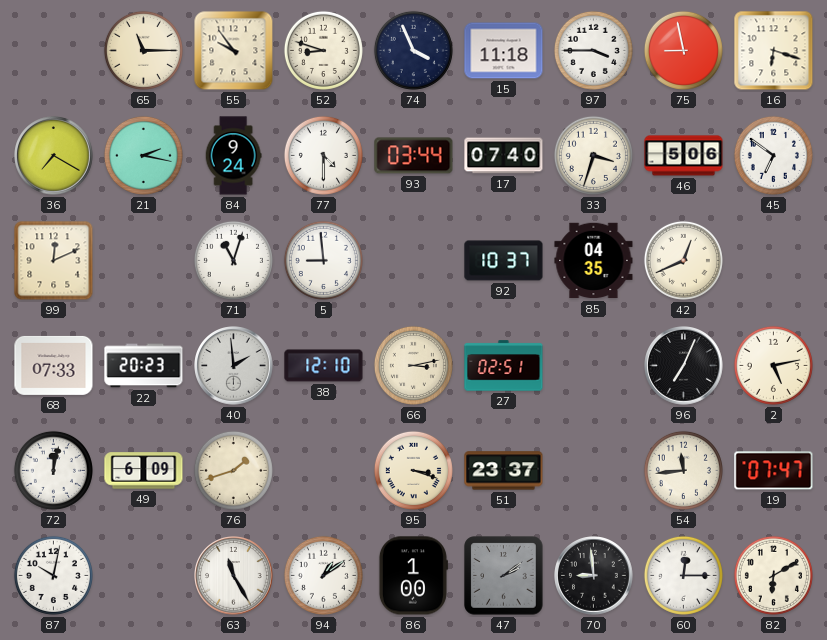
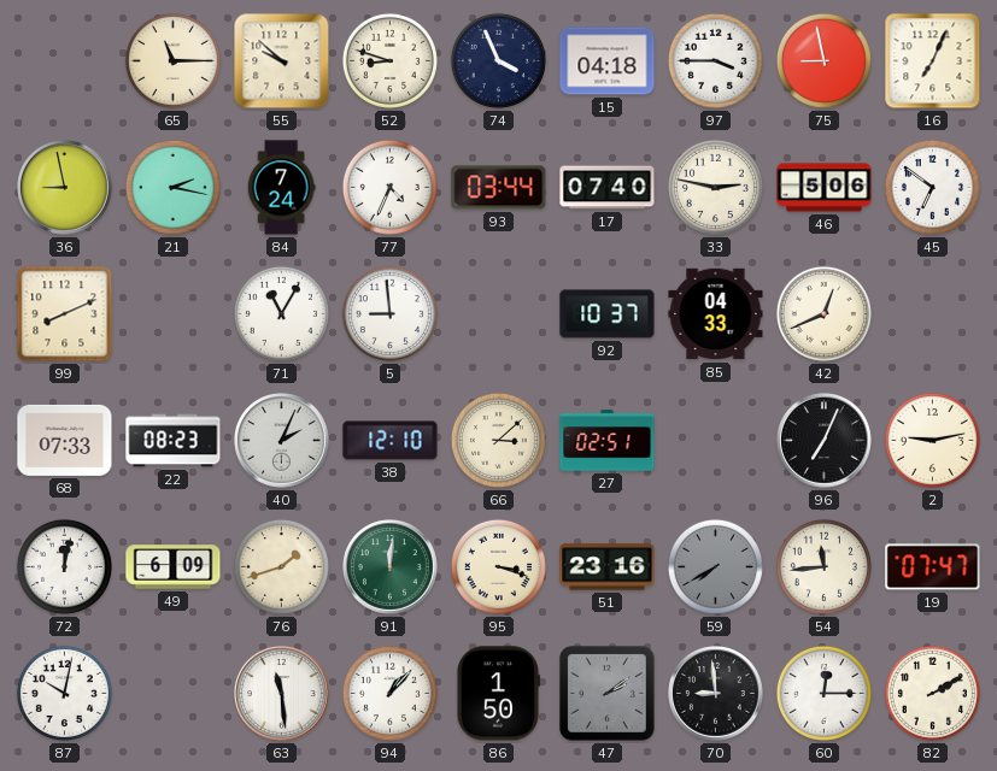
55: 9:54 -> 9:52
15: 11:18 -> 04:18
16: 6:18 -> 7:04
36: 7:20 -> 8:58
84: 9:24 -> 7:24
77: 4:30 -> 4:34
33: 3:33 -> 2:47
99: 12:11 -> 8:11
71: 11:03 -> 11:05
85: 04:35 -> 04:33
22: 20:23 -> 08:23
40: 1:59 -> 2:04
66: 3:13 -> 3:08
2: 5:13 -> 9:13
91: none -> 12:01
51: 23:37 -> 23:16
59: none -> 7:40
63: 11:25 -> 11:29
94: 1:09 -> 1:07
86: 1:00 -> 1:50
82: 6:10 -> 2:10
